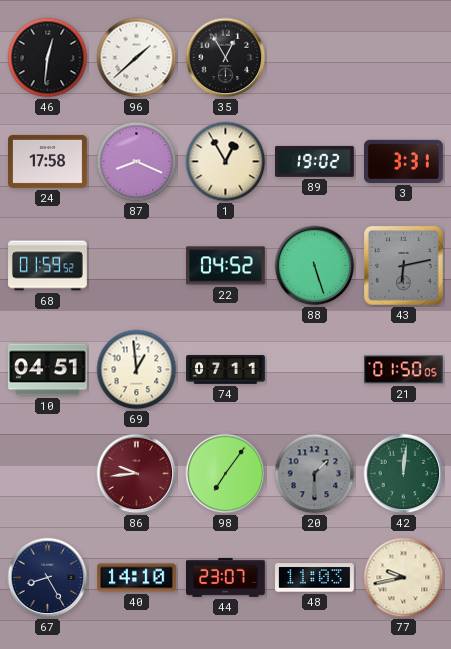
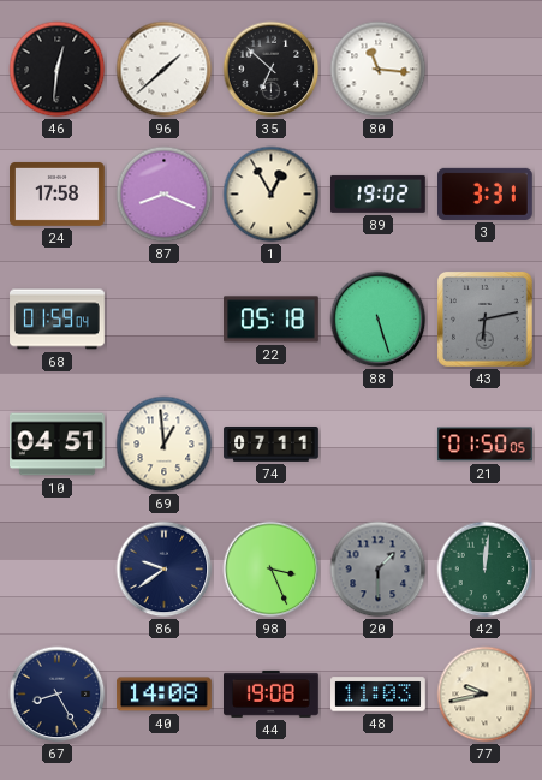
35: 12:55 -> 6:52
80: none -> 11:16
68: 01:59:52 -> 01:59:04
22: 04:52 -> 05:18
86: 9:44 -> 9:39
86 dial: burgundy -> navy
98: 7:06 -> 3:26
40: 14:10 -> 14:08
44: 23:07 -> 19:08
